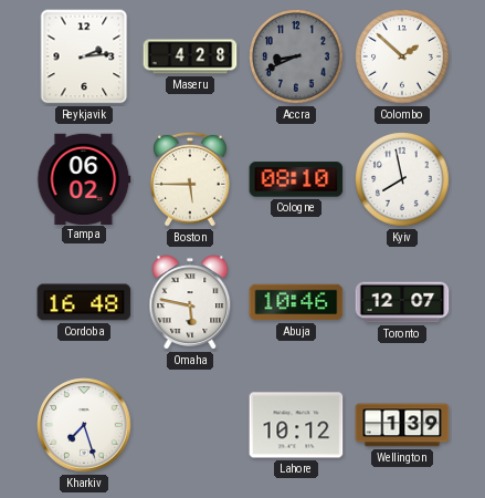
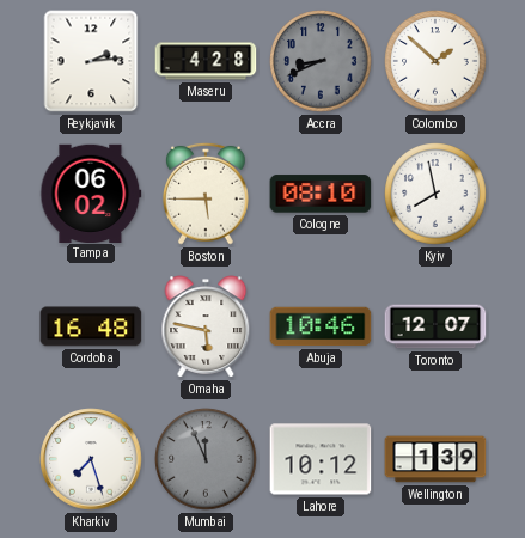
Mumbai: none -> 11:56
